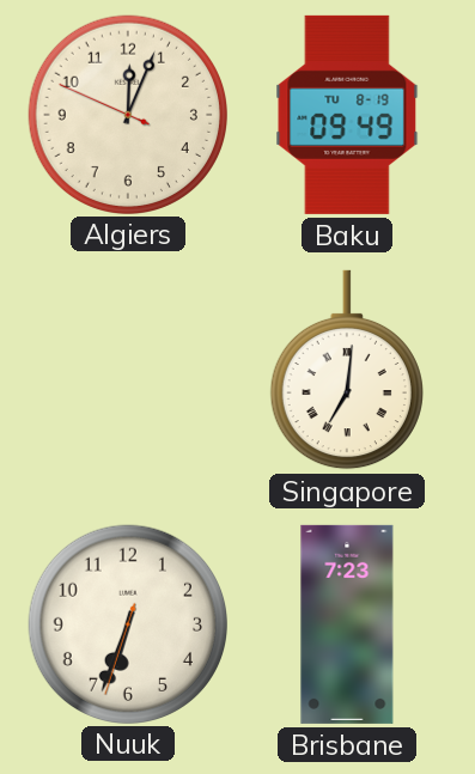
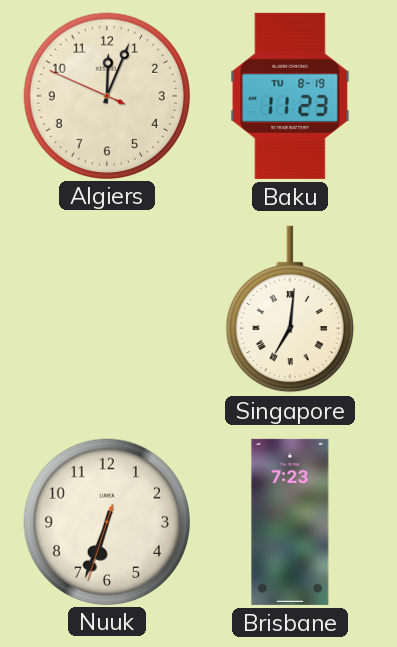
Baku: 09:49 -> 11:23
